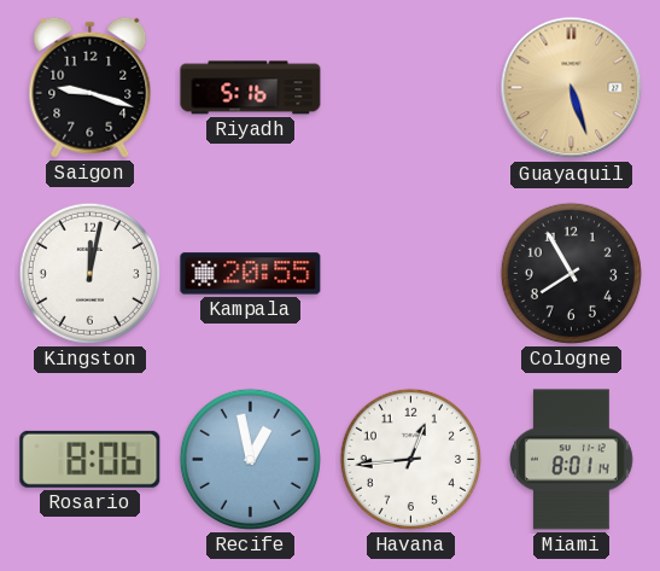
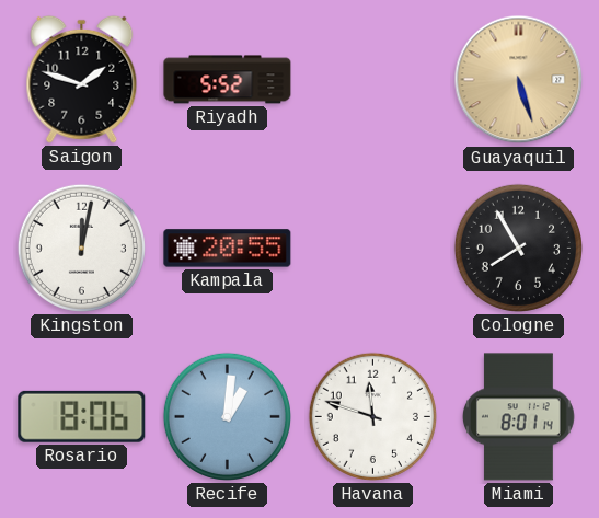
Saigon: 9:18 -> 1:48
Riyadh: 5:16 -> 5:52
Recife: 12:58 -> 1:01
Havana: 12:44 -> 11:48
